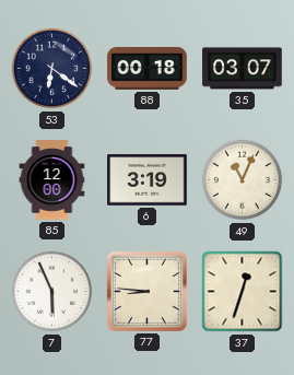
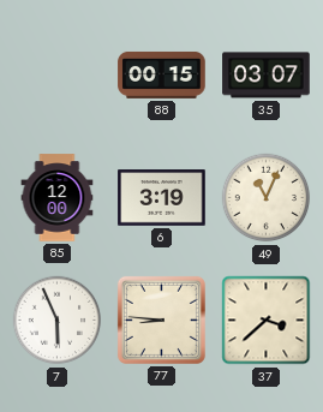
53: 6:21 -> none
88: 00:18 -> 00:15
37: 12:33 -> 3:38
